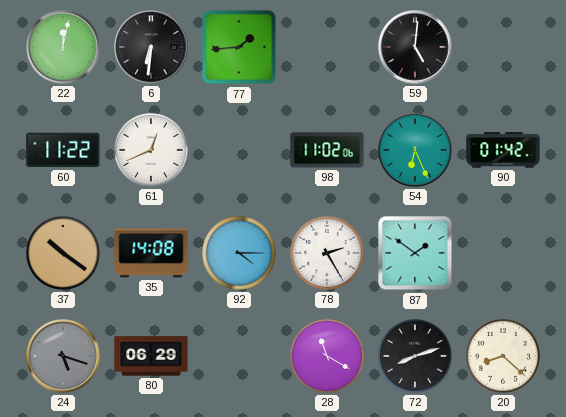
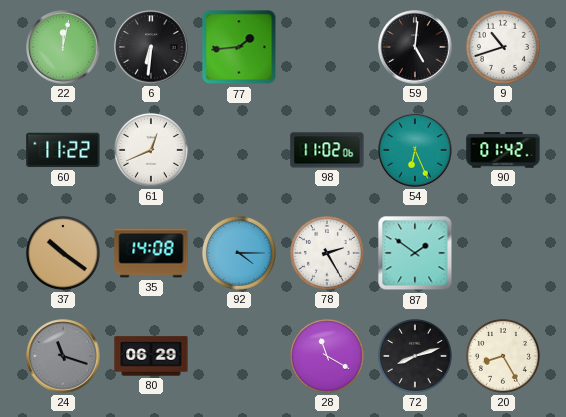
9: none -> 10:42
24: 5:18 -> 11:18
20: 8:22 -> 8:25
